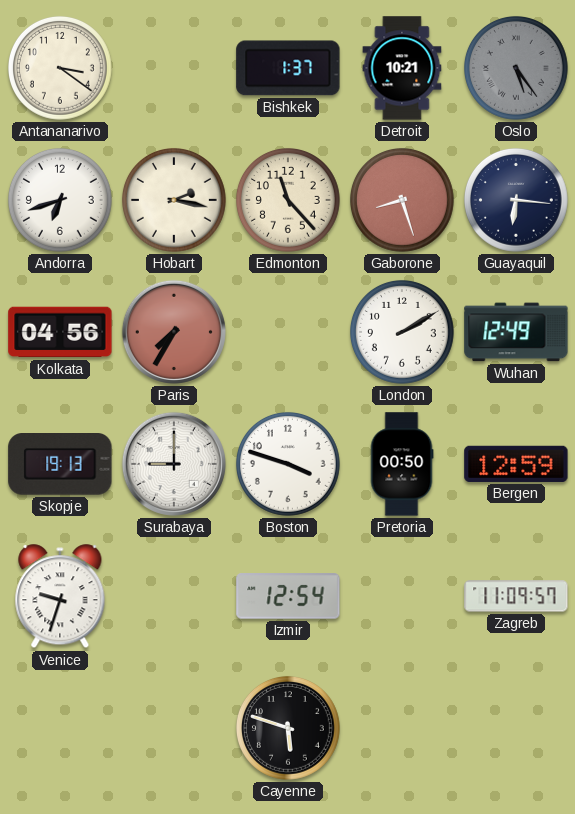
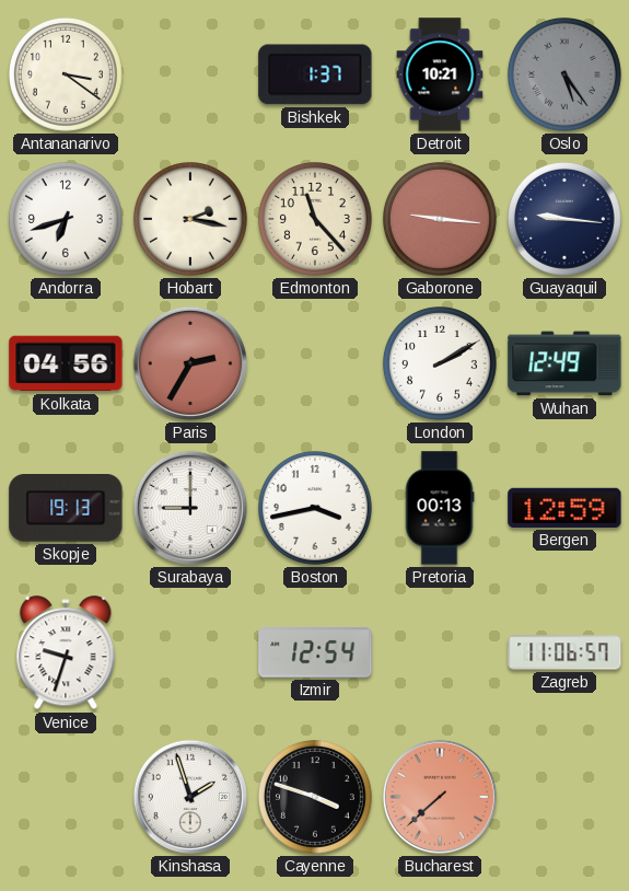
Gaborone: 8:27 -> 9:16
Guayaquil: 6:16 -> 9:16
Paris: 7:35 -> 2:35
Boston: 3:48 -> 3:43
Pretoria: 00:50 -> 00:13
Zagreb: 11:09 -> 11:06
Kinshasa: none -> 1:57
Cayenne: 5:48 -> 3:48
Bucharest: none -> 7:38
